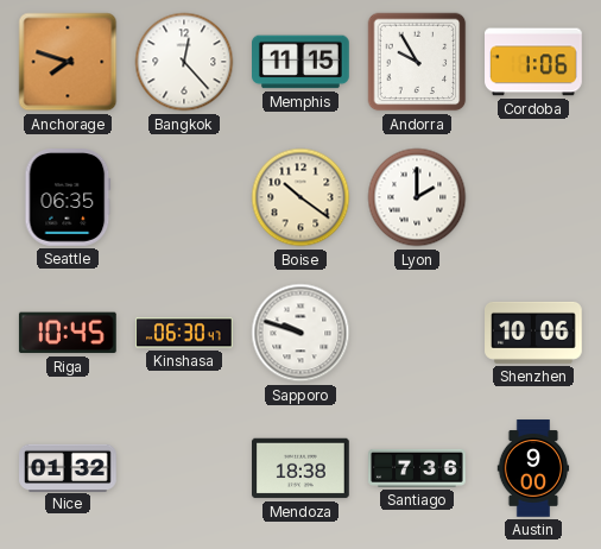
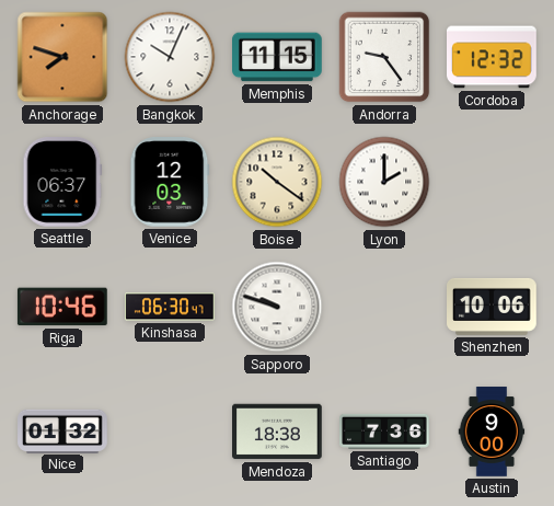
Bangkok: 12:23 -> 10:04
Andorra: 9:55 -> 9:24
Cordoba: 1:06 -> 12:32
Seattle: 06:35 -> 06:37
Venice: none -> 12:03
Riga: 10:45 -> 10:46
